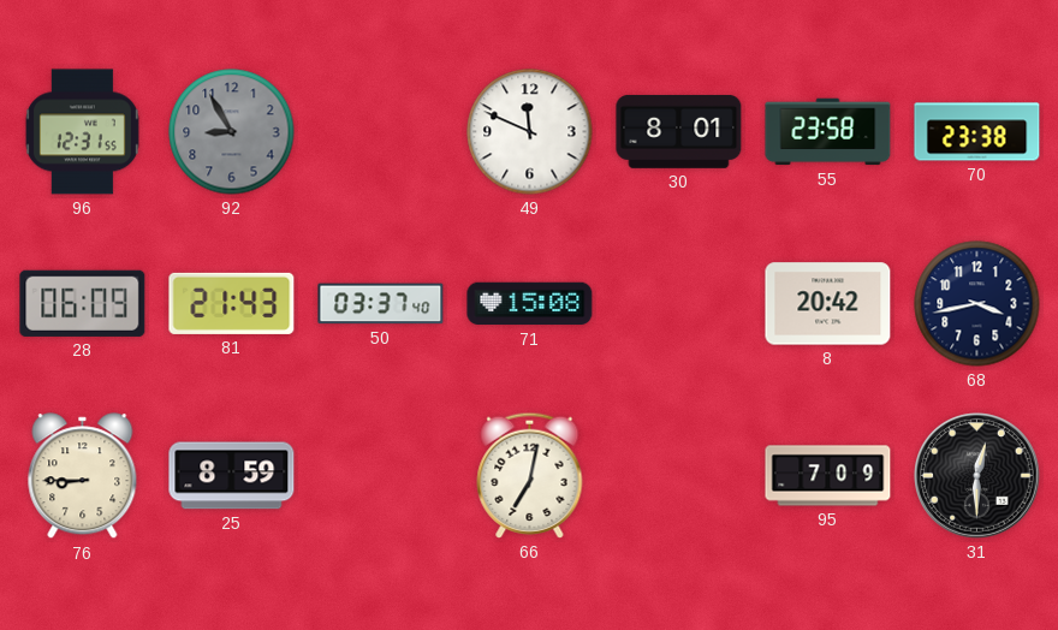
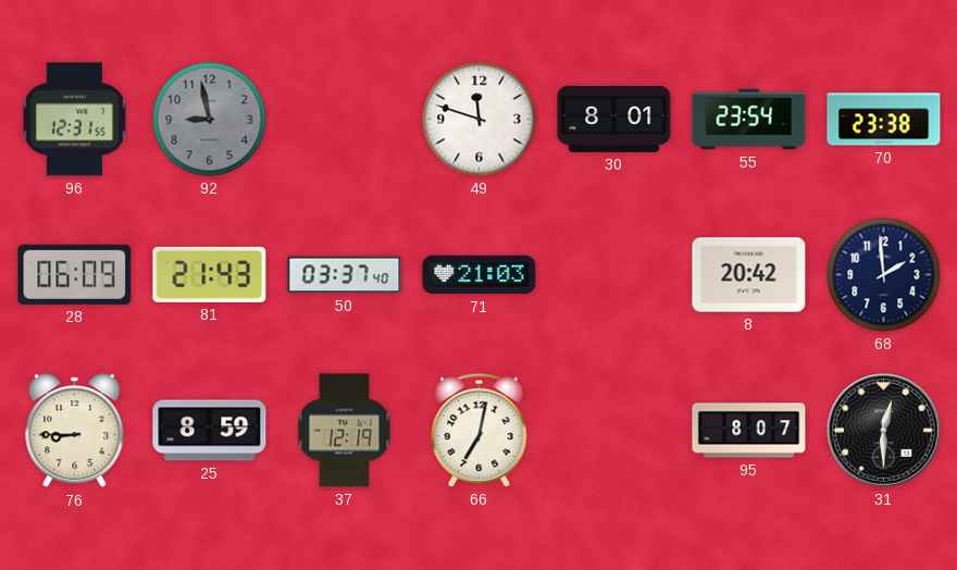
92: 8:55 -> 8:58
49: 11:49 -> 11:48
55: 23:58 -> 23:54
71: 15:08 -> 21:03
68: 3:43 -> 1:59
37: none -> 12:19
95: 7:09 -> 8:07
